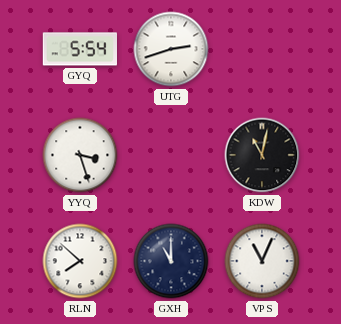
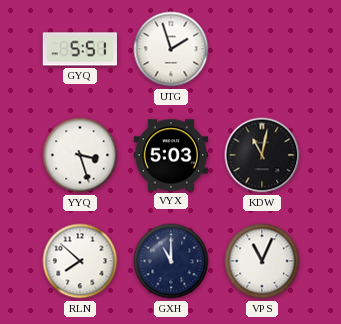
GYQ: 5:54 -> 5:51
UTG: 2:42 -> 1:57
VYX: none -> 5:03
